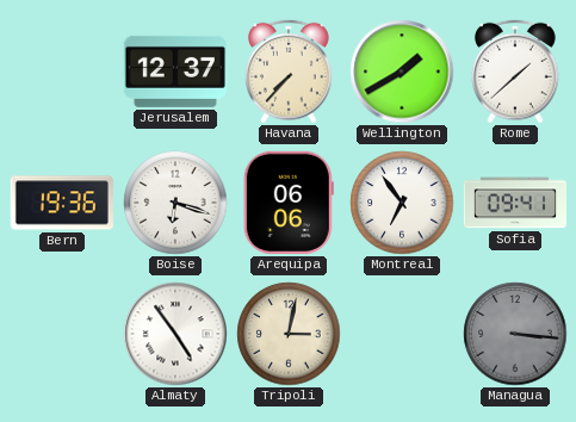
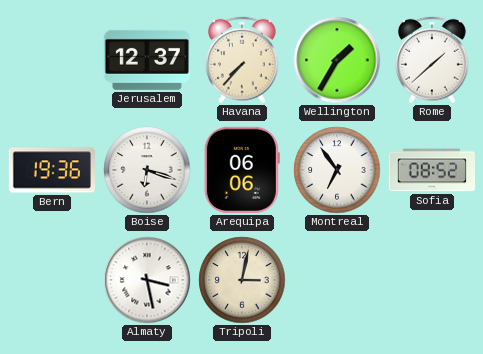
Wellington: 1:40 -> 1:35
Sofia: 09:41 -> 08:52
Almaty: 4:54 -> 3:28
Managua: 3:16 -> none
